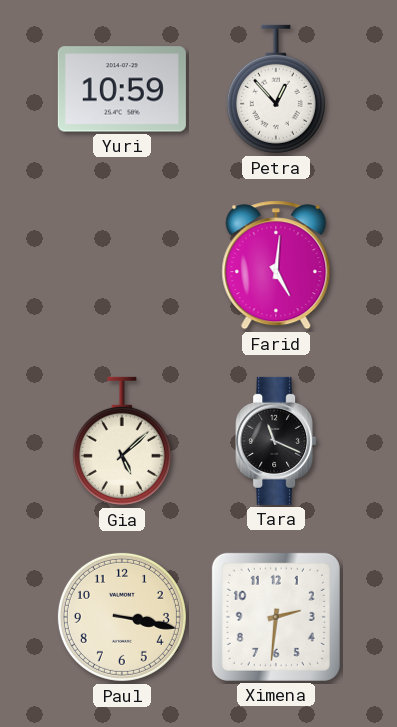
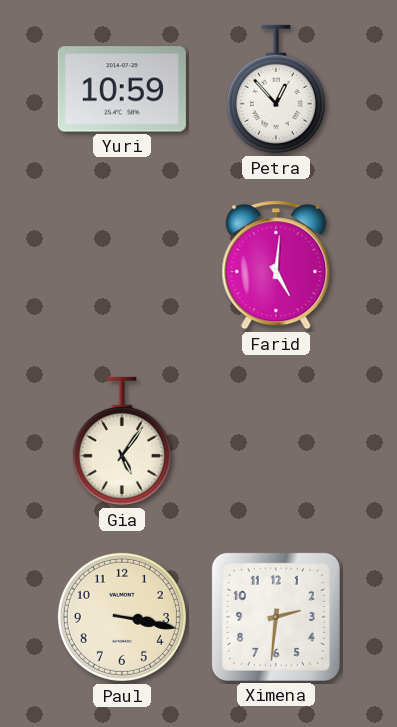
Gia: 5:08 -> 5:06
Tara: 11:19 -> none
